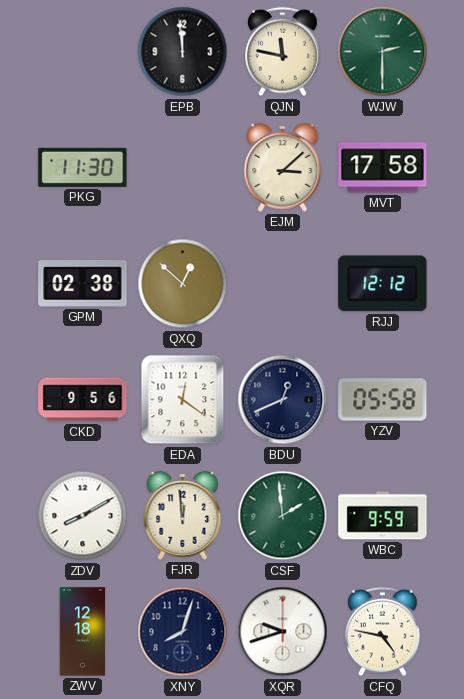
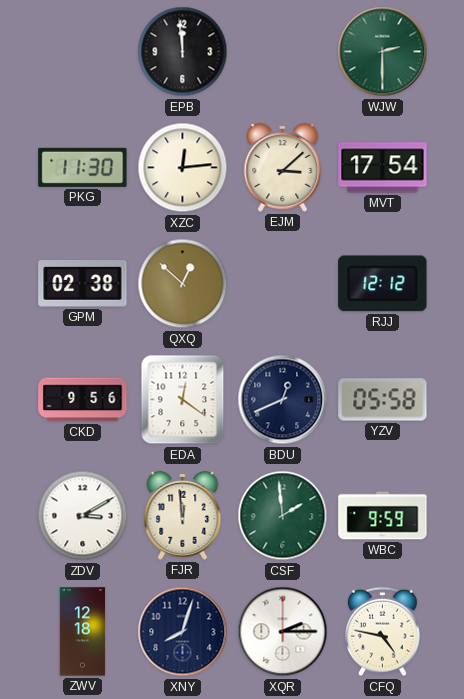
QJN: 11:47 -> none
XZC: none -> 12:14
MVT: 17:58 -> 17:54
ZDV: 8:10 -> 3:10
XQR: 9:42 -> 2:15
